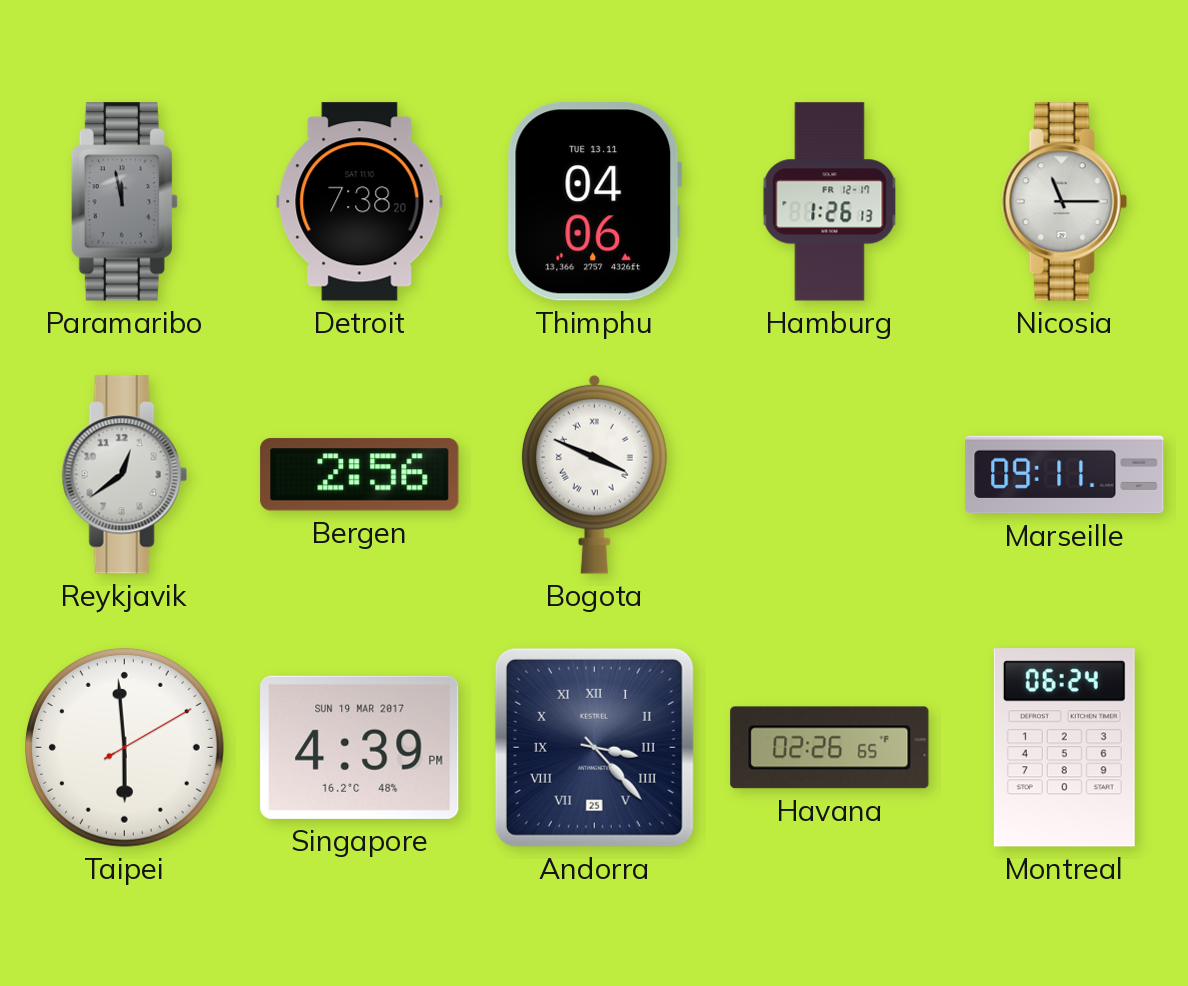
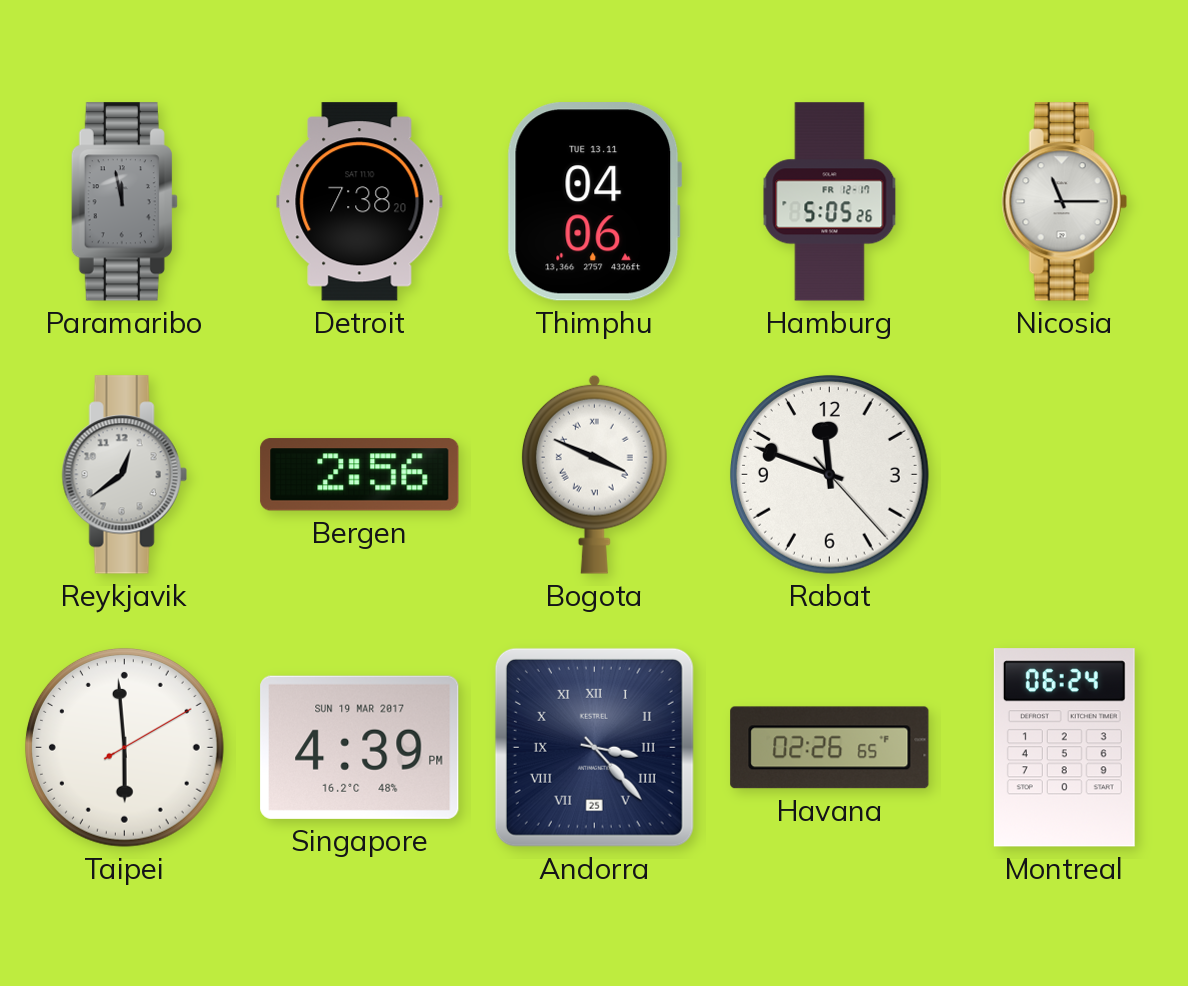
Hamburg: 1:26 -> 5:05
Rabat: none -> 11:48
Marseille: 09:11 -> none
